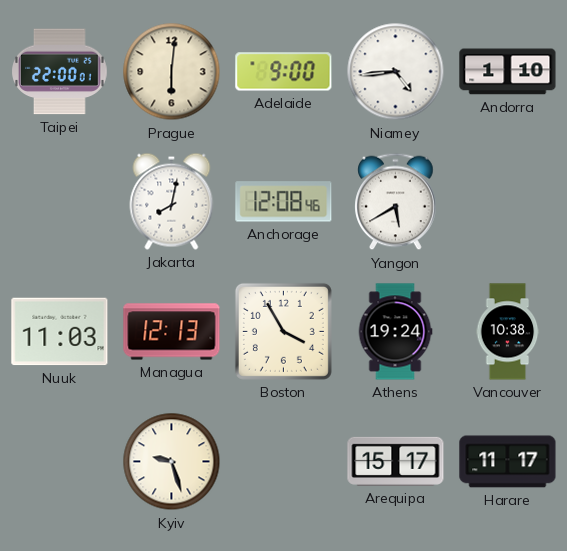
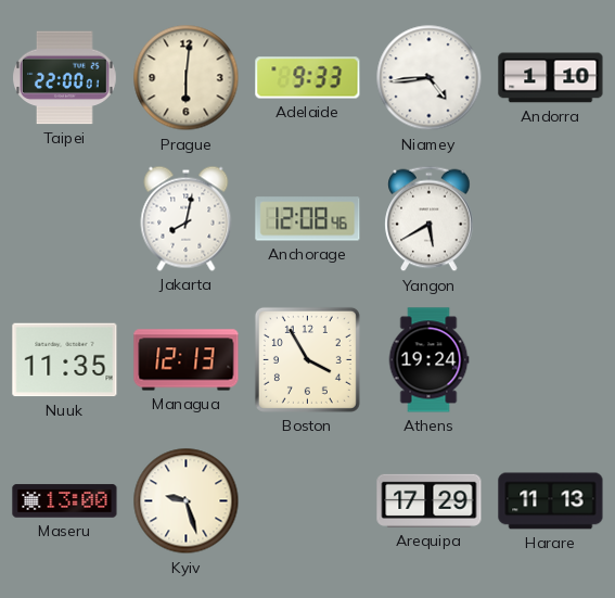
Adelaide: 9:00 -> 9:33
Nuuk: 11:03 -> 11:35
Vancouver: 10:38 -> none
Maseru: none -> 13:00
Arequipa: 15:17 -> 17:29
Harare: 11:17 -> 11:13
